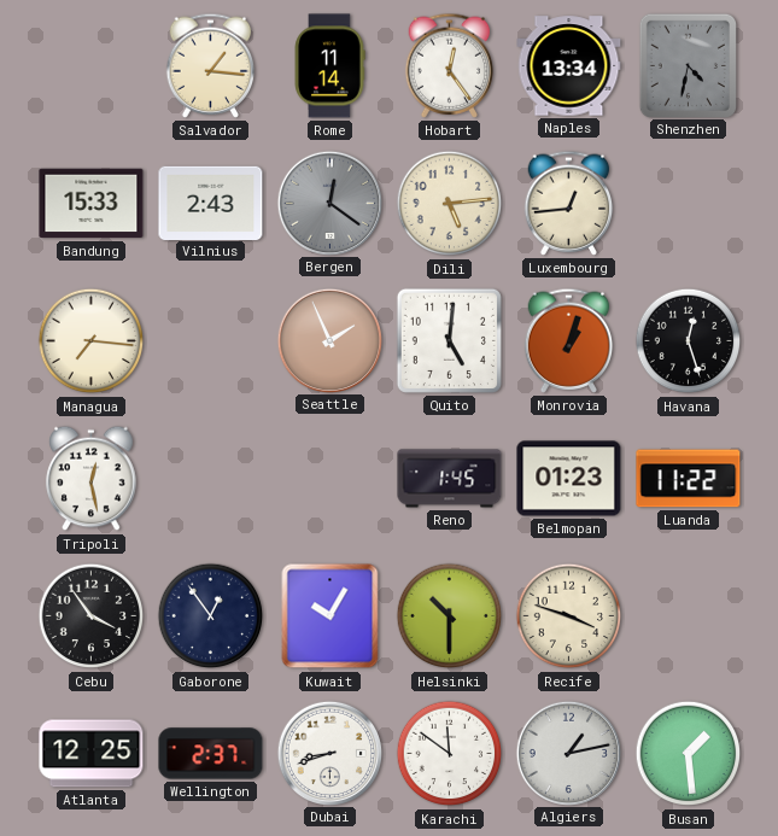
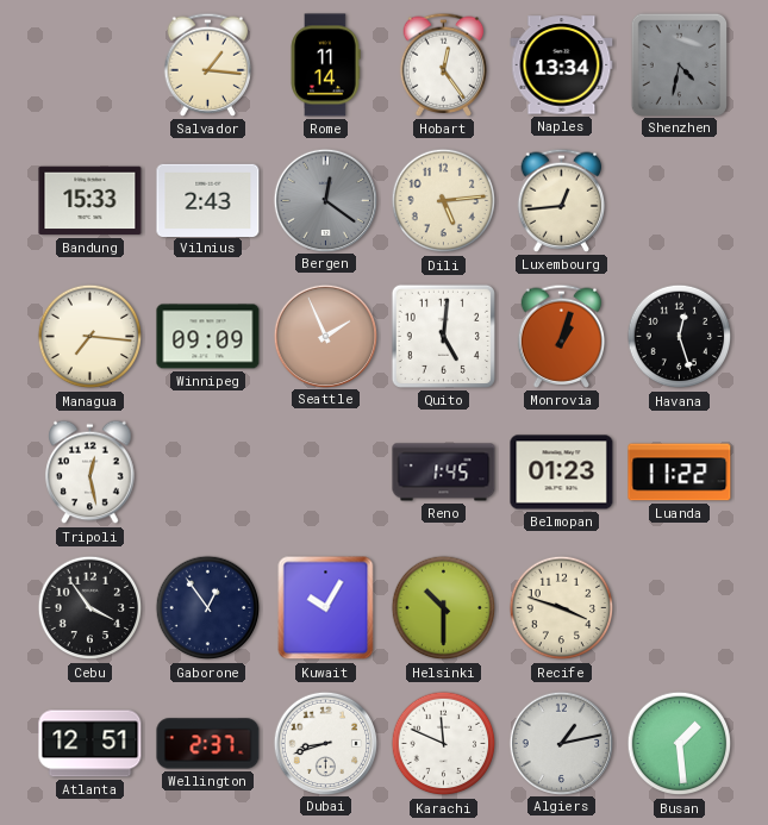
Winnipeg: none -> 09:09
Atlanta: 12:25 -> 12:51
Karachi: 11:51 -> 11:49
